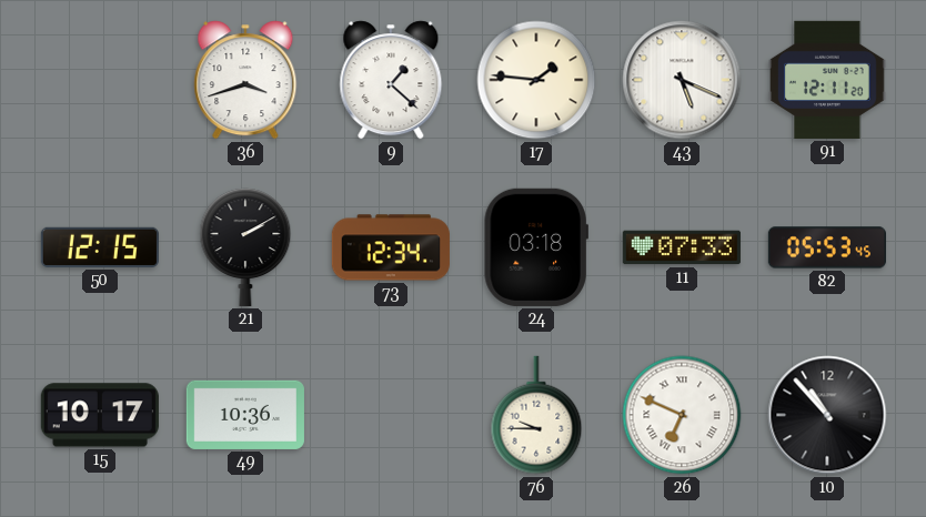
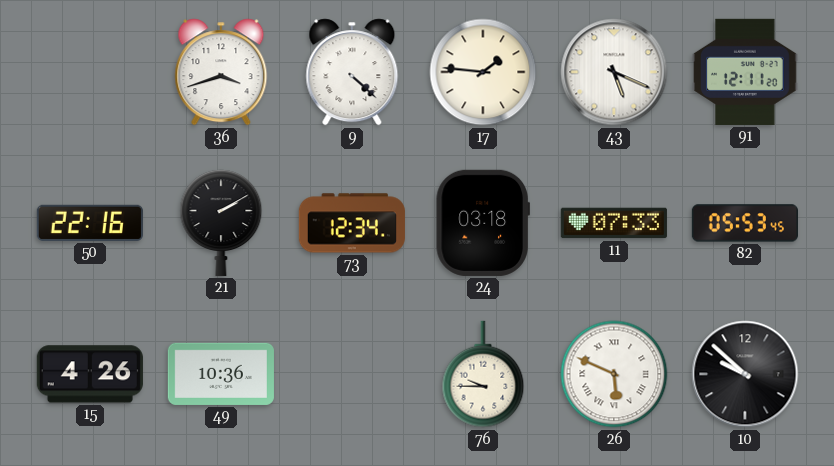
9: 1:22 -> 4:22
50: 12:15 -> 22:16
15: 10:17 -> 4:26
26: 6:49 -> 5:49
10: 10:53 -> 9:52
